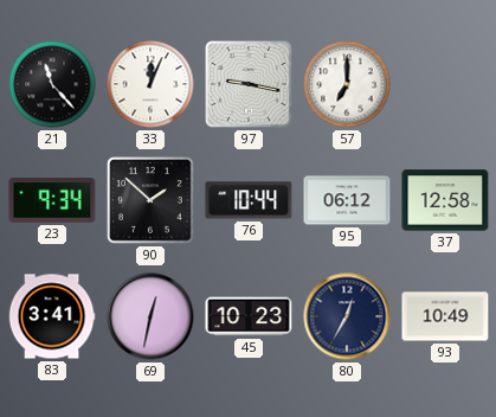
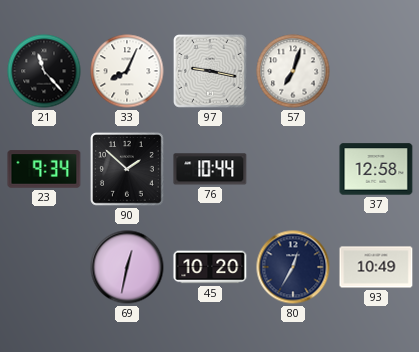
33: 12:04 -> 8:04
57: 7:00 -> 7:03
95: 06:12 -> none
83: 3:41 -> none
45: 10:23 -> 10:20
